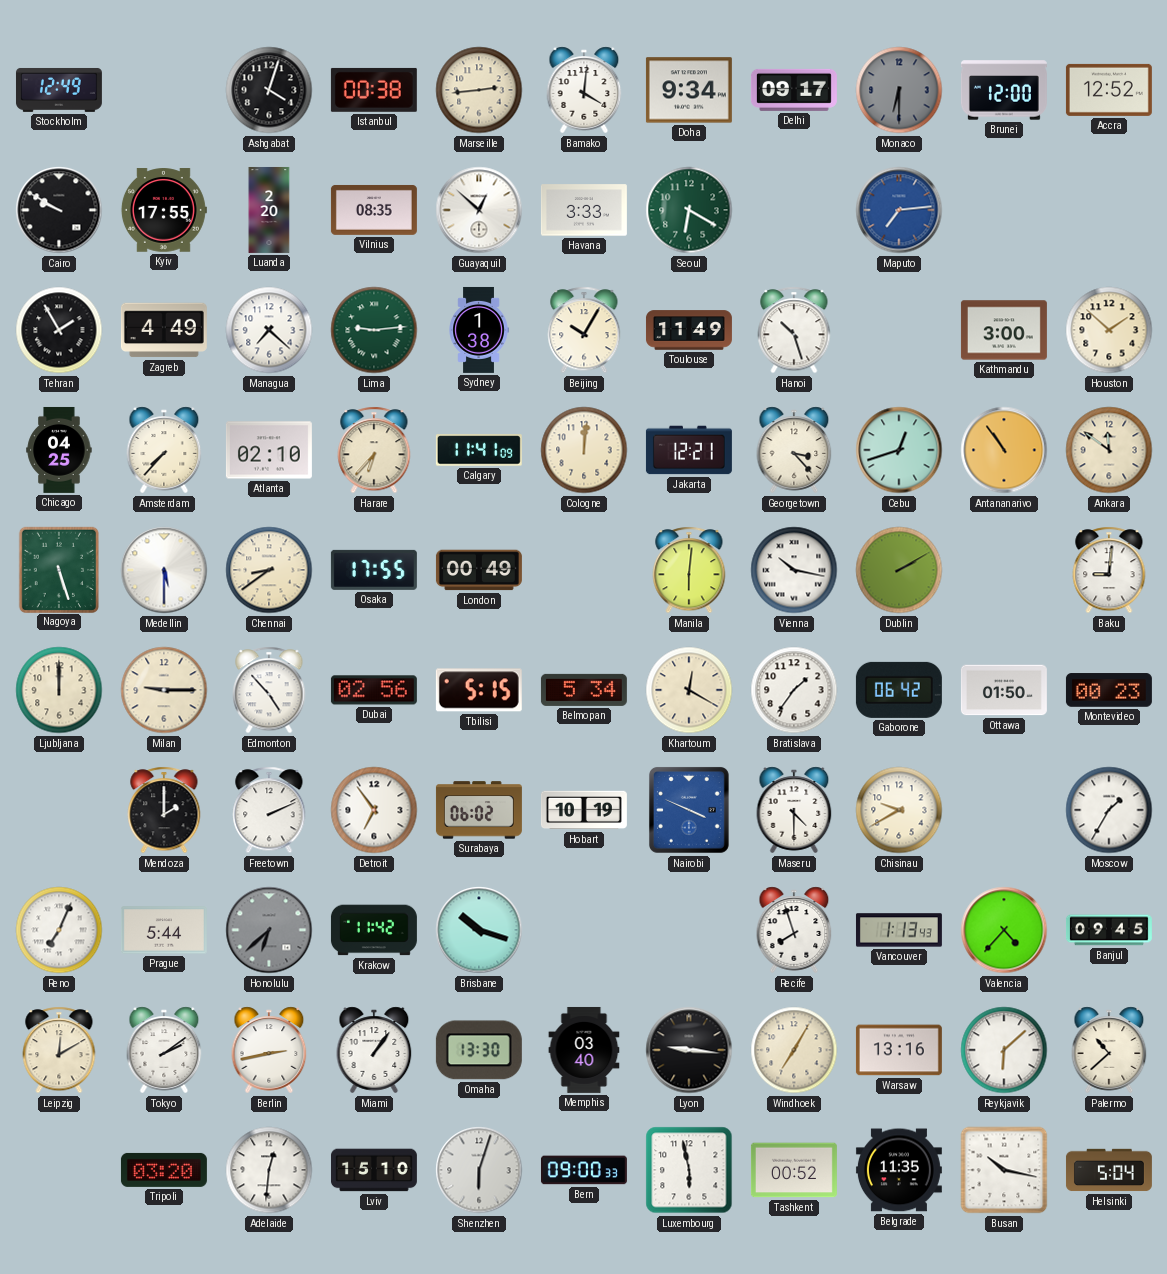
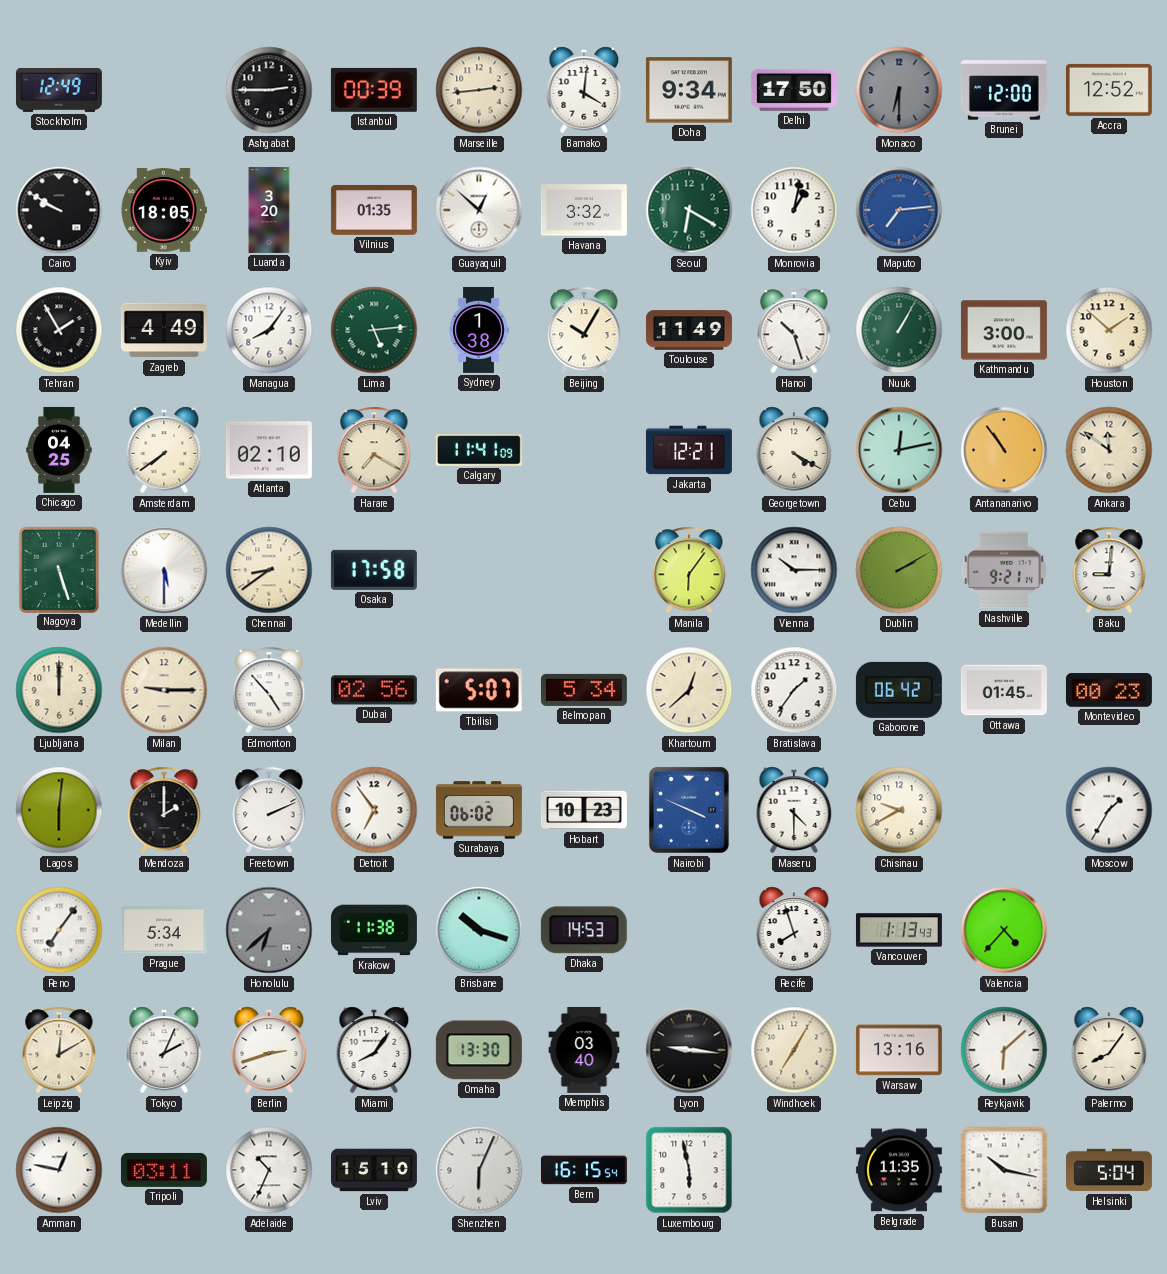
Ashgabat: 4:03 -> 2:45
Istanbul: 00:38 -> 00:39
Delhi: 09:17 -> 17:50
Kyiv: 17:55 -> 18:05
Luanda: 2:20 -> 3:20
Vilnius: 08:35 -> 01:35
Havana: 3:33 -> 3:32
Monrovia: none -> 1:02
Managua: 7:22 -> 8:06
Lima: 9:14 -> 5:14
Nuuk: none -> 1:05
Amsterdam: 7:37 -> 7:39
Harare: 6:37 -> 7:20
Cologne: 12:01 -> none
Georgetown: 3:23 -> 4:20
Cebu: 12:42 -> 12:13
Osaka: 17:55 -> 17:58
London: 00:49 -> none
Manila: 6:01 -> 6:06
Vienna: 10:17 -> 10:15
Nashville: none -> 9:21
Tbilisi: 5:15 -> 5:07
Khartoum: 12:20 -> 12:38
Ottawa: 01:50 -> 01:45
Lagos: none -> 6:01
Hobart: 10:19 -> 10:23
Reno: 7:04 -> 7:06
Prague: 5:44 -> 5:34
Krakow: 11:42 -> 11:38
Dhaka: none -> 14:53
Banjul: 09:45 -> none
Tokyo: 2:09 -> 2:04
Berlin: 2:43 -> 2:42
Miami: 1:06 -> 8:06
Palermo: 10:38 -> 8:06
Amman: none -> 12:47
Tripoli: 03:20 -> 03:11
Adelaide: 12:31 -> 10:34
Shenzhen: 6:03 -> 6:04
Bern: 09:00 -> 16:15
Tashkent: 00:52 -> none
